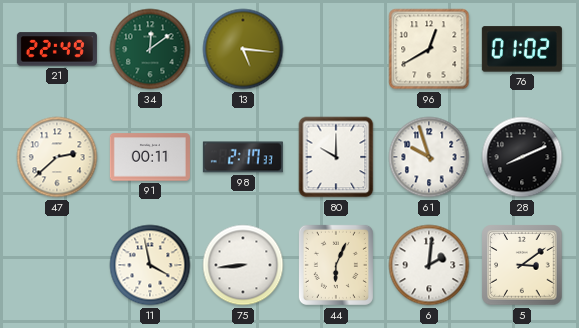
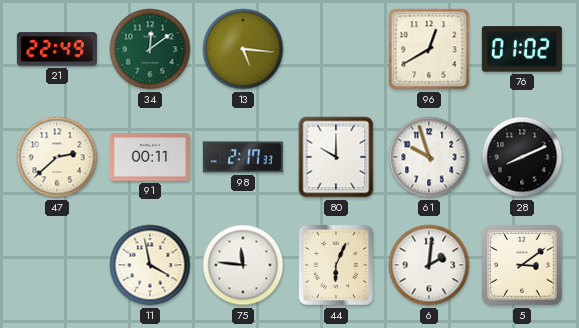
75: 8:44 -> 11:46
